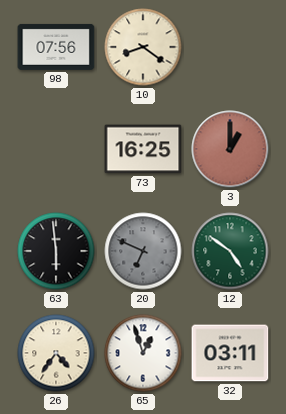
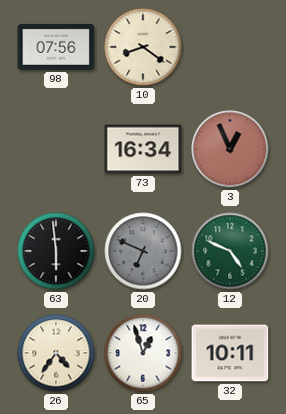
73: 16:25 -> 16:34
3: 1:00 -> 12:56
12: 4:51 -> 4:49
32: 03:11 -> 10:11
